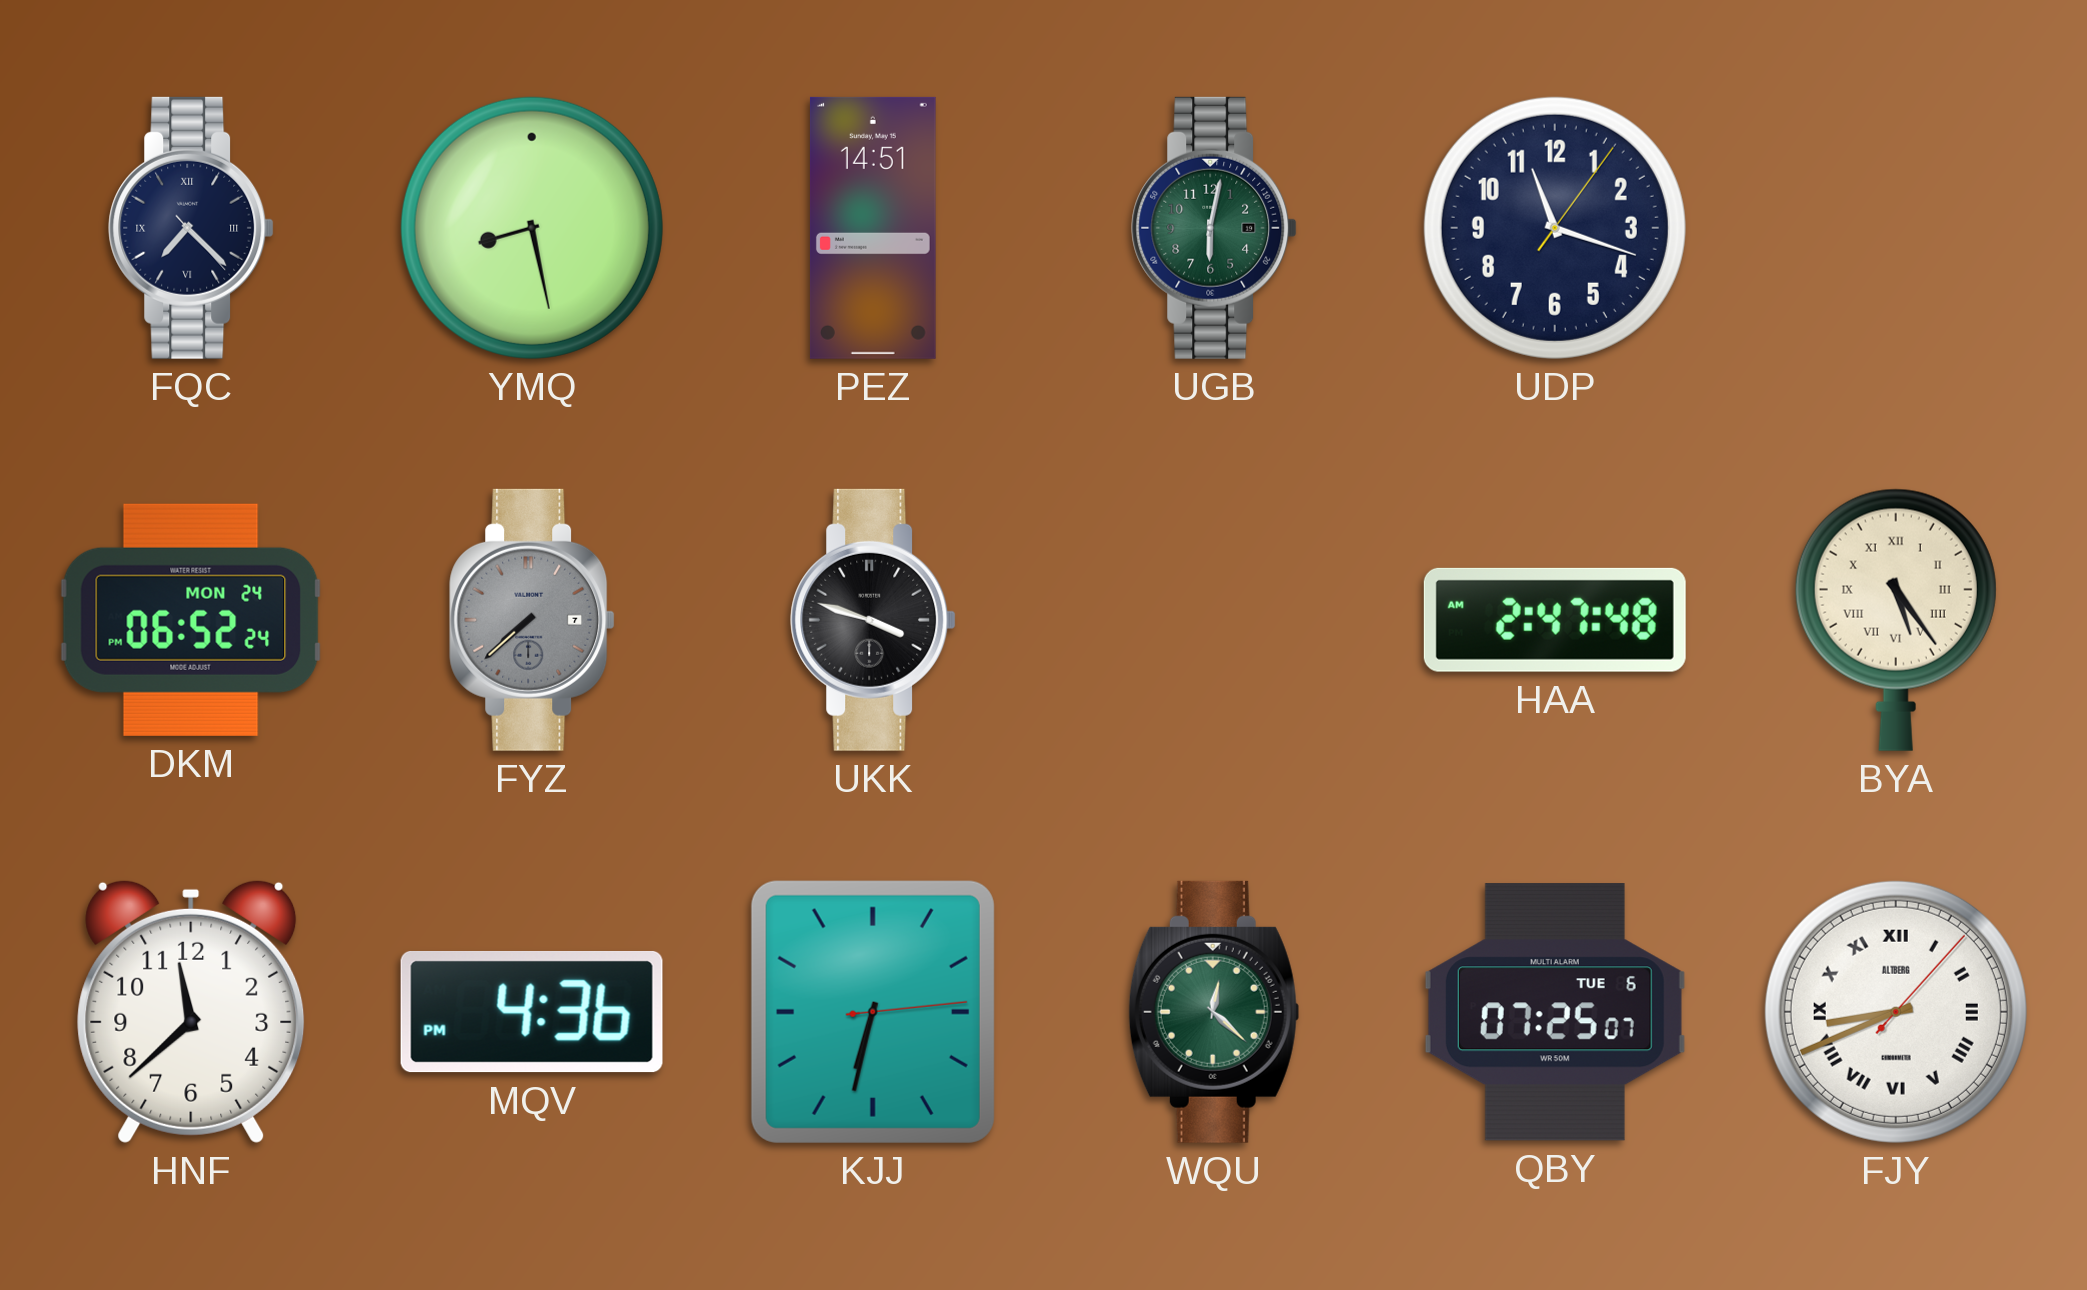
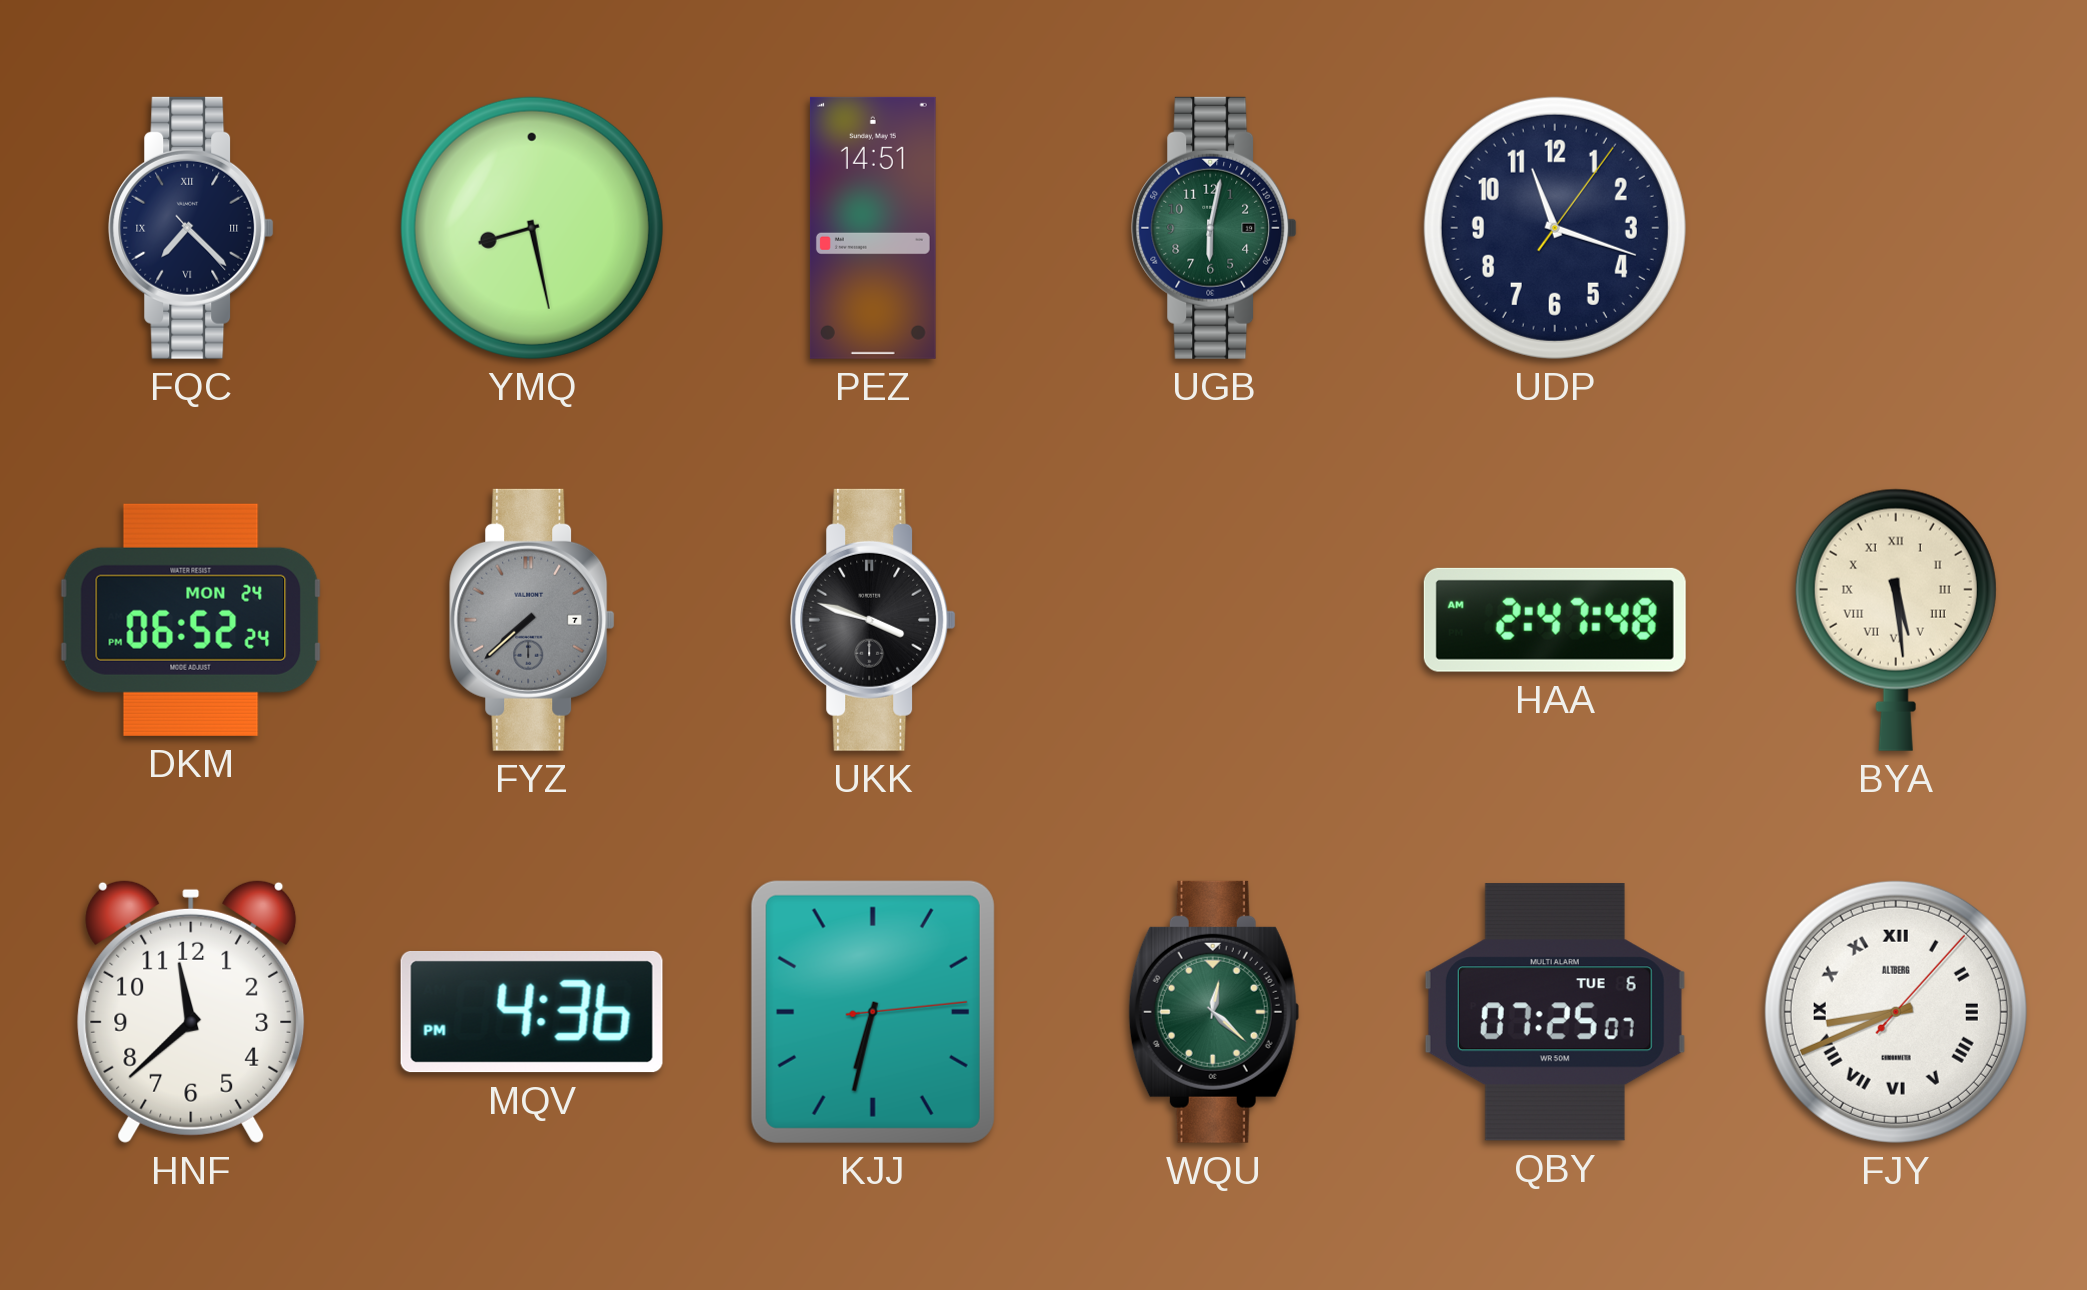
BYA: 5:24 -> 5:29
